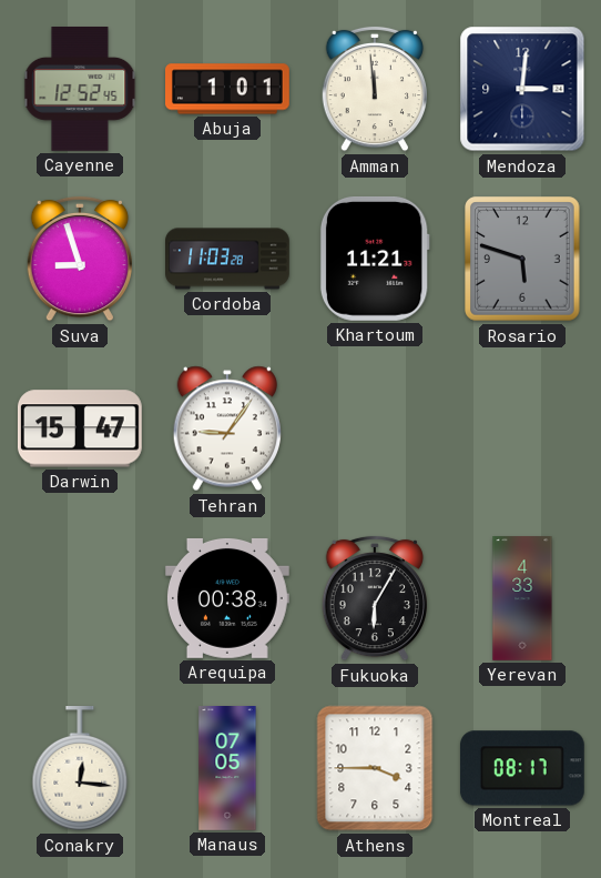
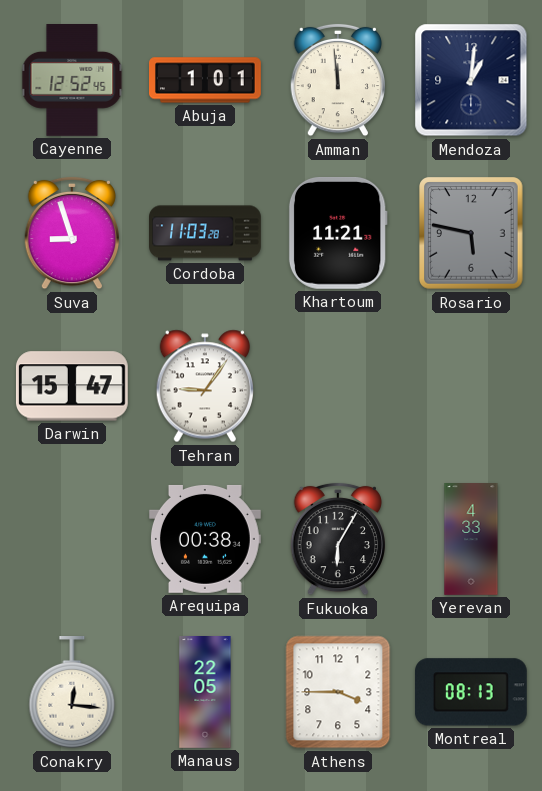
Mendoza: 3:01 -> 1:01
Rosario: 5:48 -> 5:47
Manaus: 07:05 -> 22:05
Montreal: 08:17 -> 08:13
